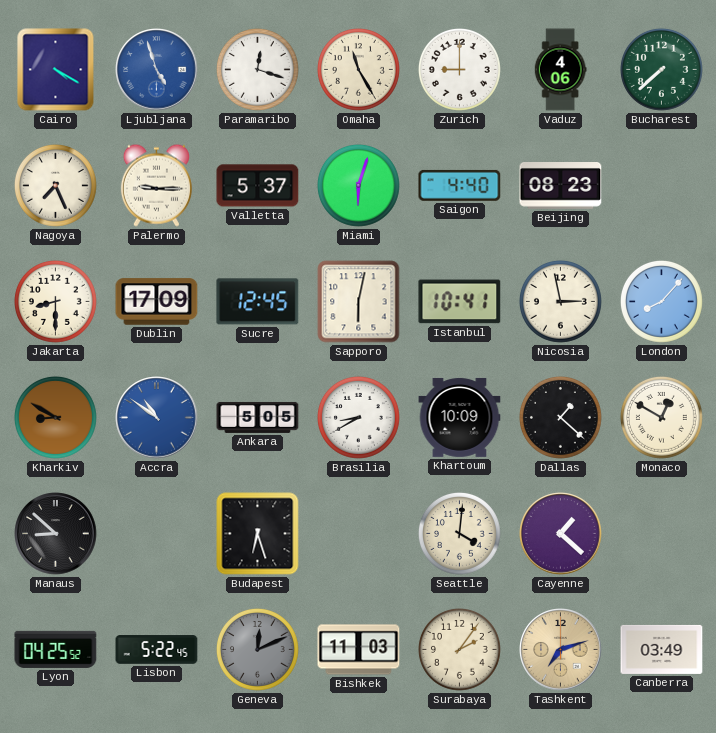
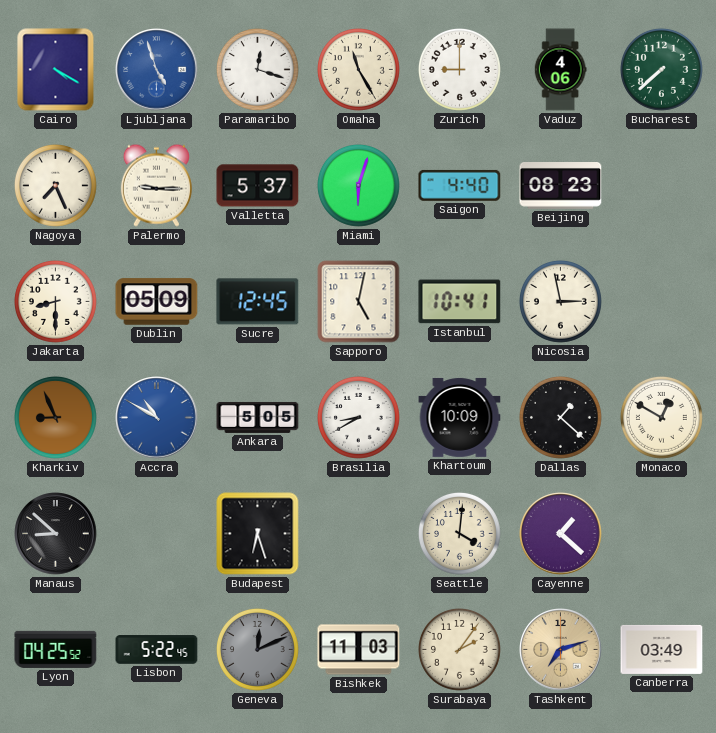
Dublin: 17:09 -> 05:09
Sapporo: 6:02 -> 5:02
London: 8:07 -> none
Kharkiv: 8:50 -> 8:56
Accra: 10:51 -> 10:50
